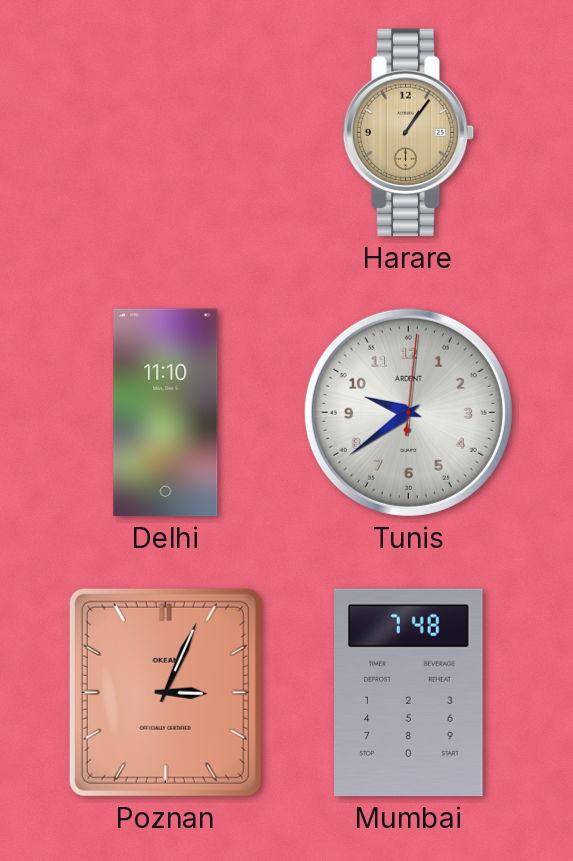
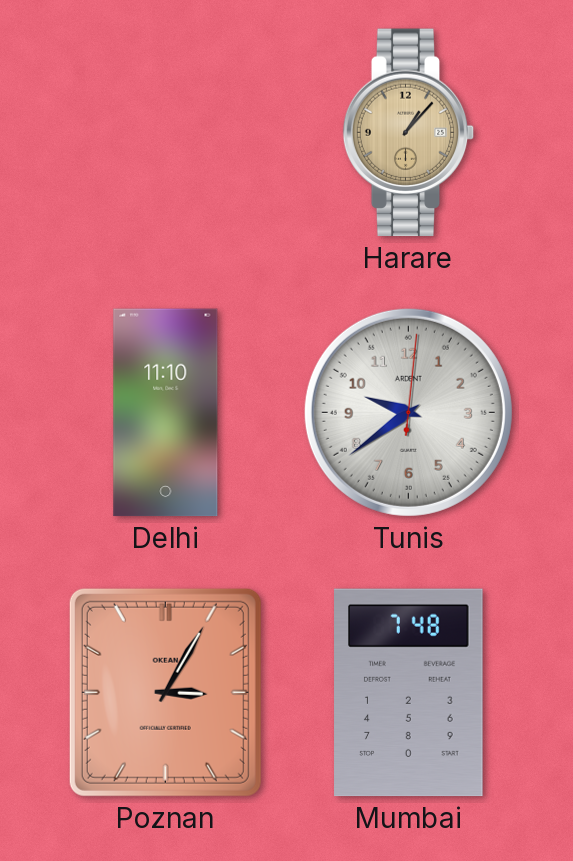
Harare: 1:06 -> 1:07
Poznan: 3:04 -> 3:05
